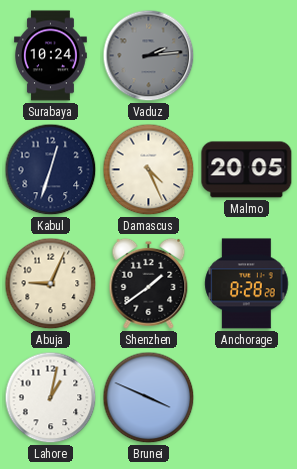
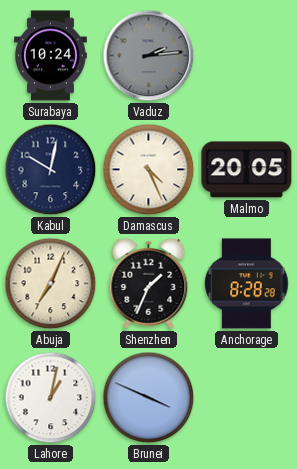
Kabul: 12:33 -> 10:02
Abuja: 9:04 -> 7:04
Shenzhen: 1:39 -> 1:34
